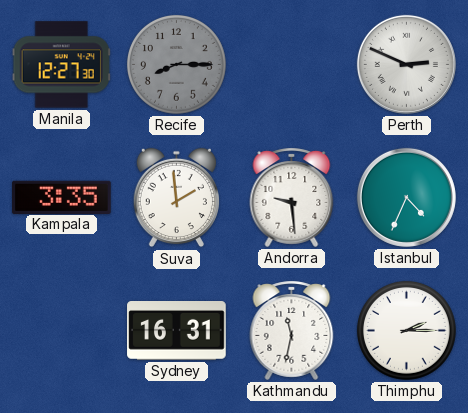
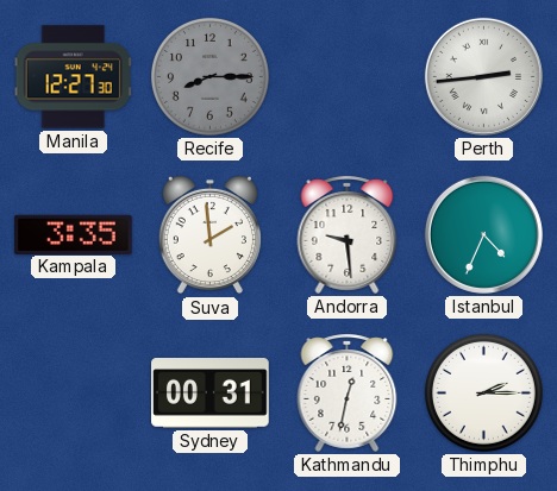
Perth: 2:49 -> 2:44
Sydney: 16:31 -> 00:31
Kathmandu: 11:32 -> 12:32
